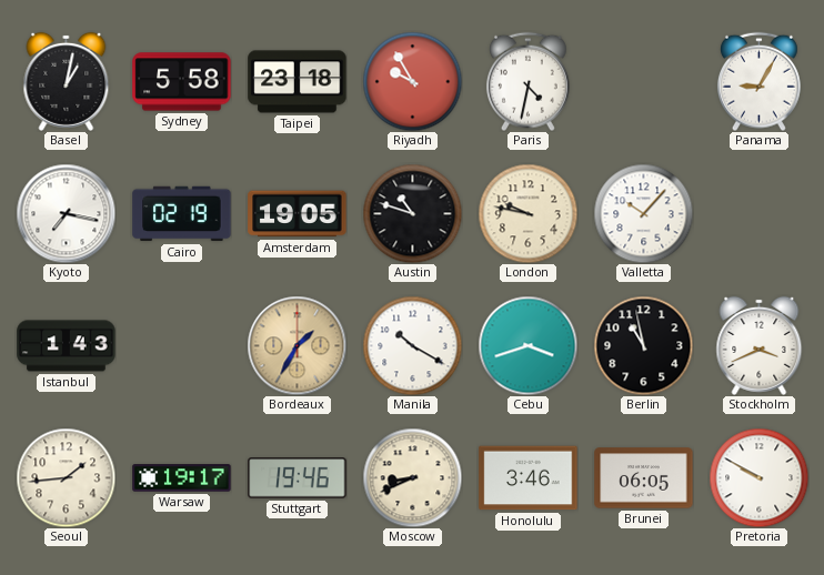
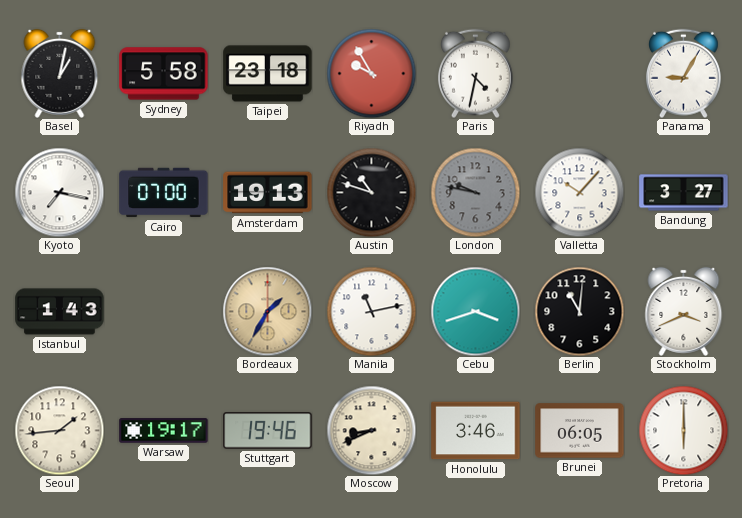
Cairo: 02:19 -> 07:00
Amsterdam: 19:05 -> 19:13
London dial: cream -> grey
Bandung: none -> 3:27
Manila: 10:20 -> 11:13
Berlin: 10:58 -> 11:01
Pretoria: 9:50 -> 6:00
